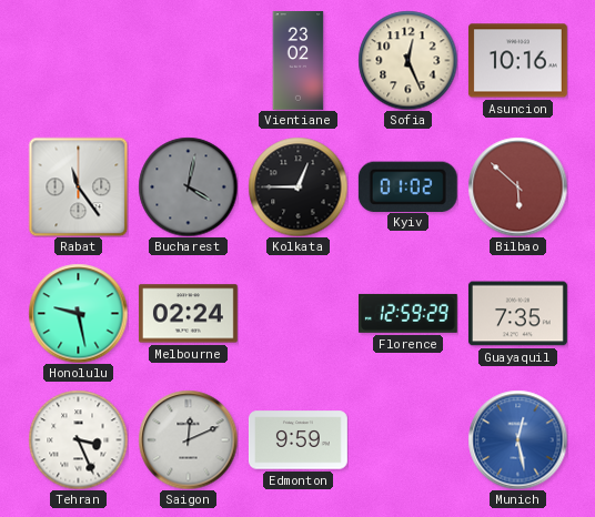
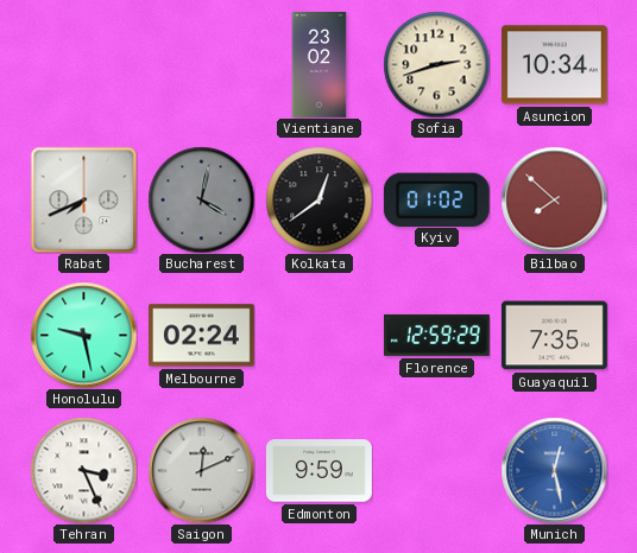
Sofia: 12:26 -> 2:42
Asuncion: 10:16 -> 10:34
Rabat: 11:24 -> 7:41
Kolkata: 12:45 -> 12:39
Bilbao: 5:52 -> 7:52
